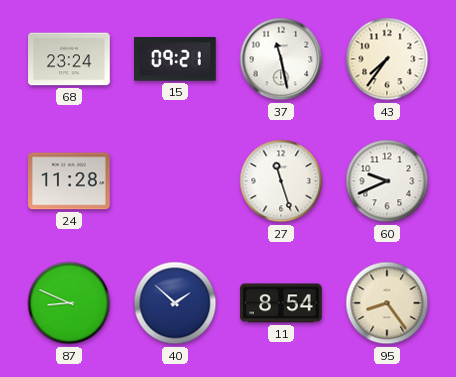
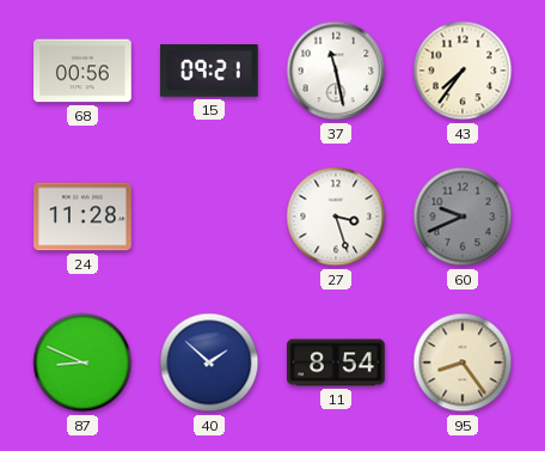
68: 23:24 -> 00:56
27: 11:27 -> 3:27
60 dial: white -> grey
